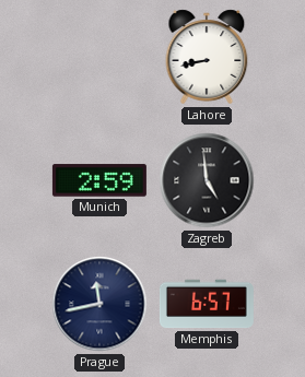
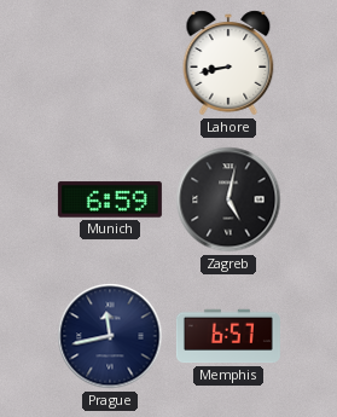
Munich: 2:59 -> 6:59
Zagreb: 4:59 -> 5:02
